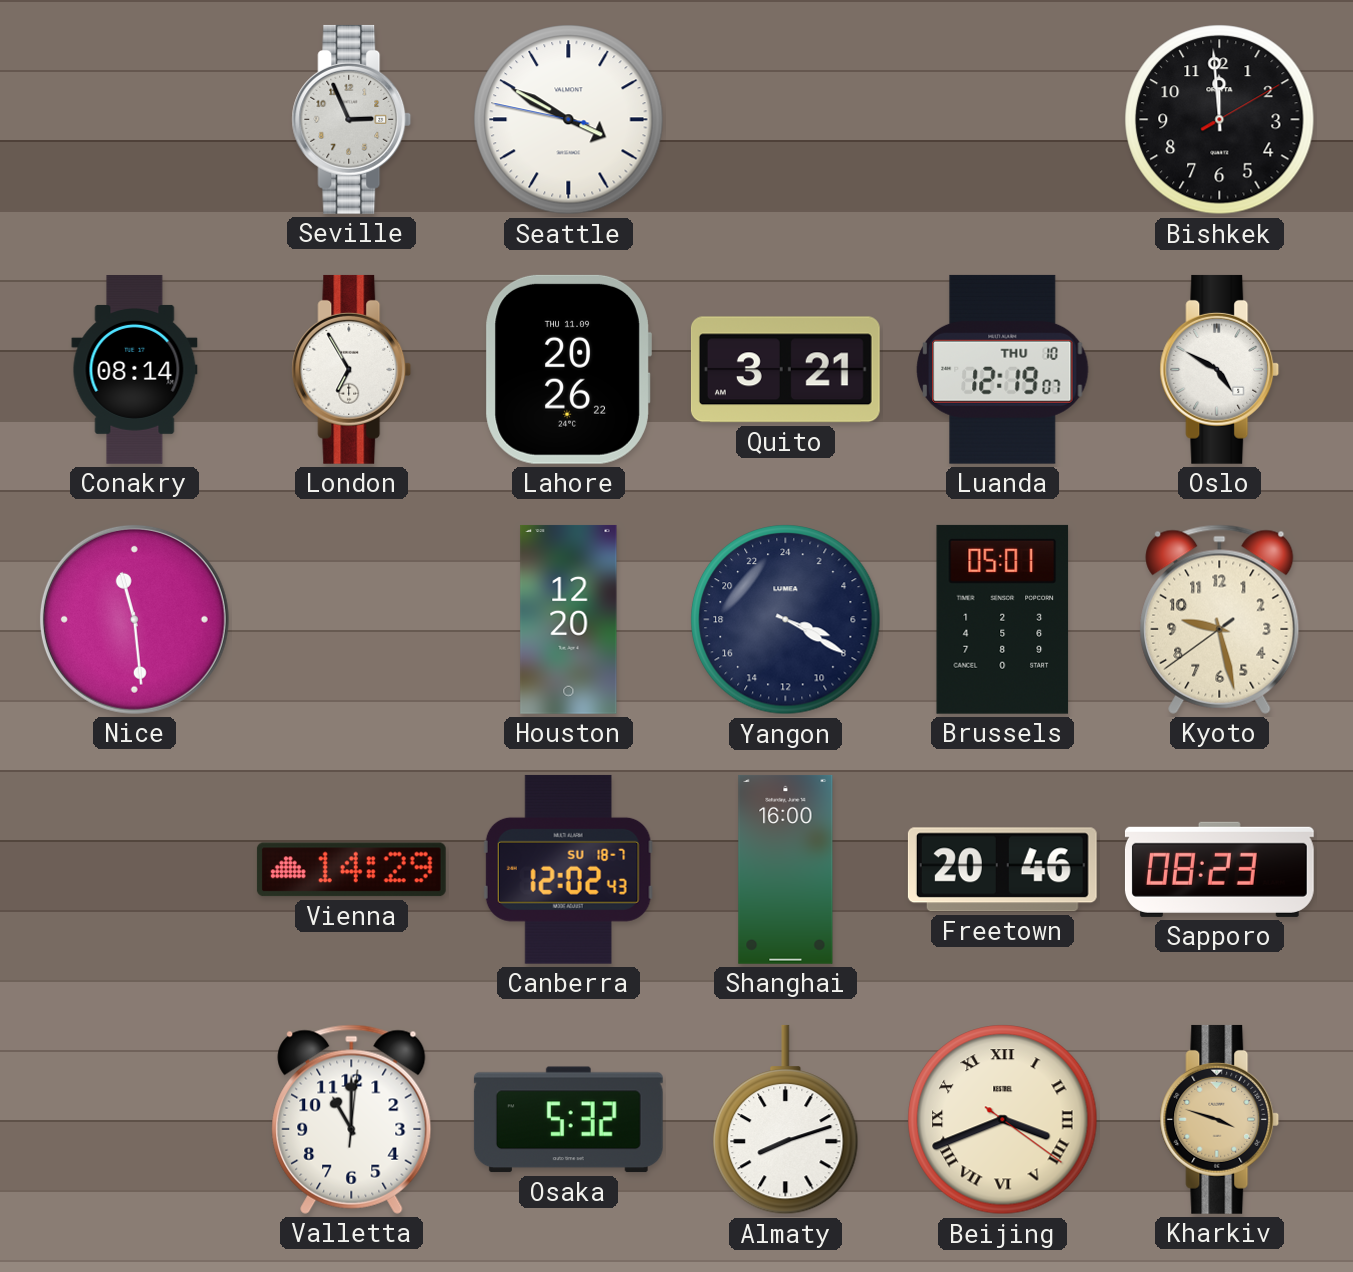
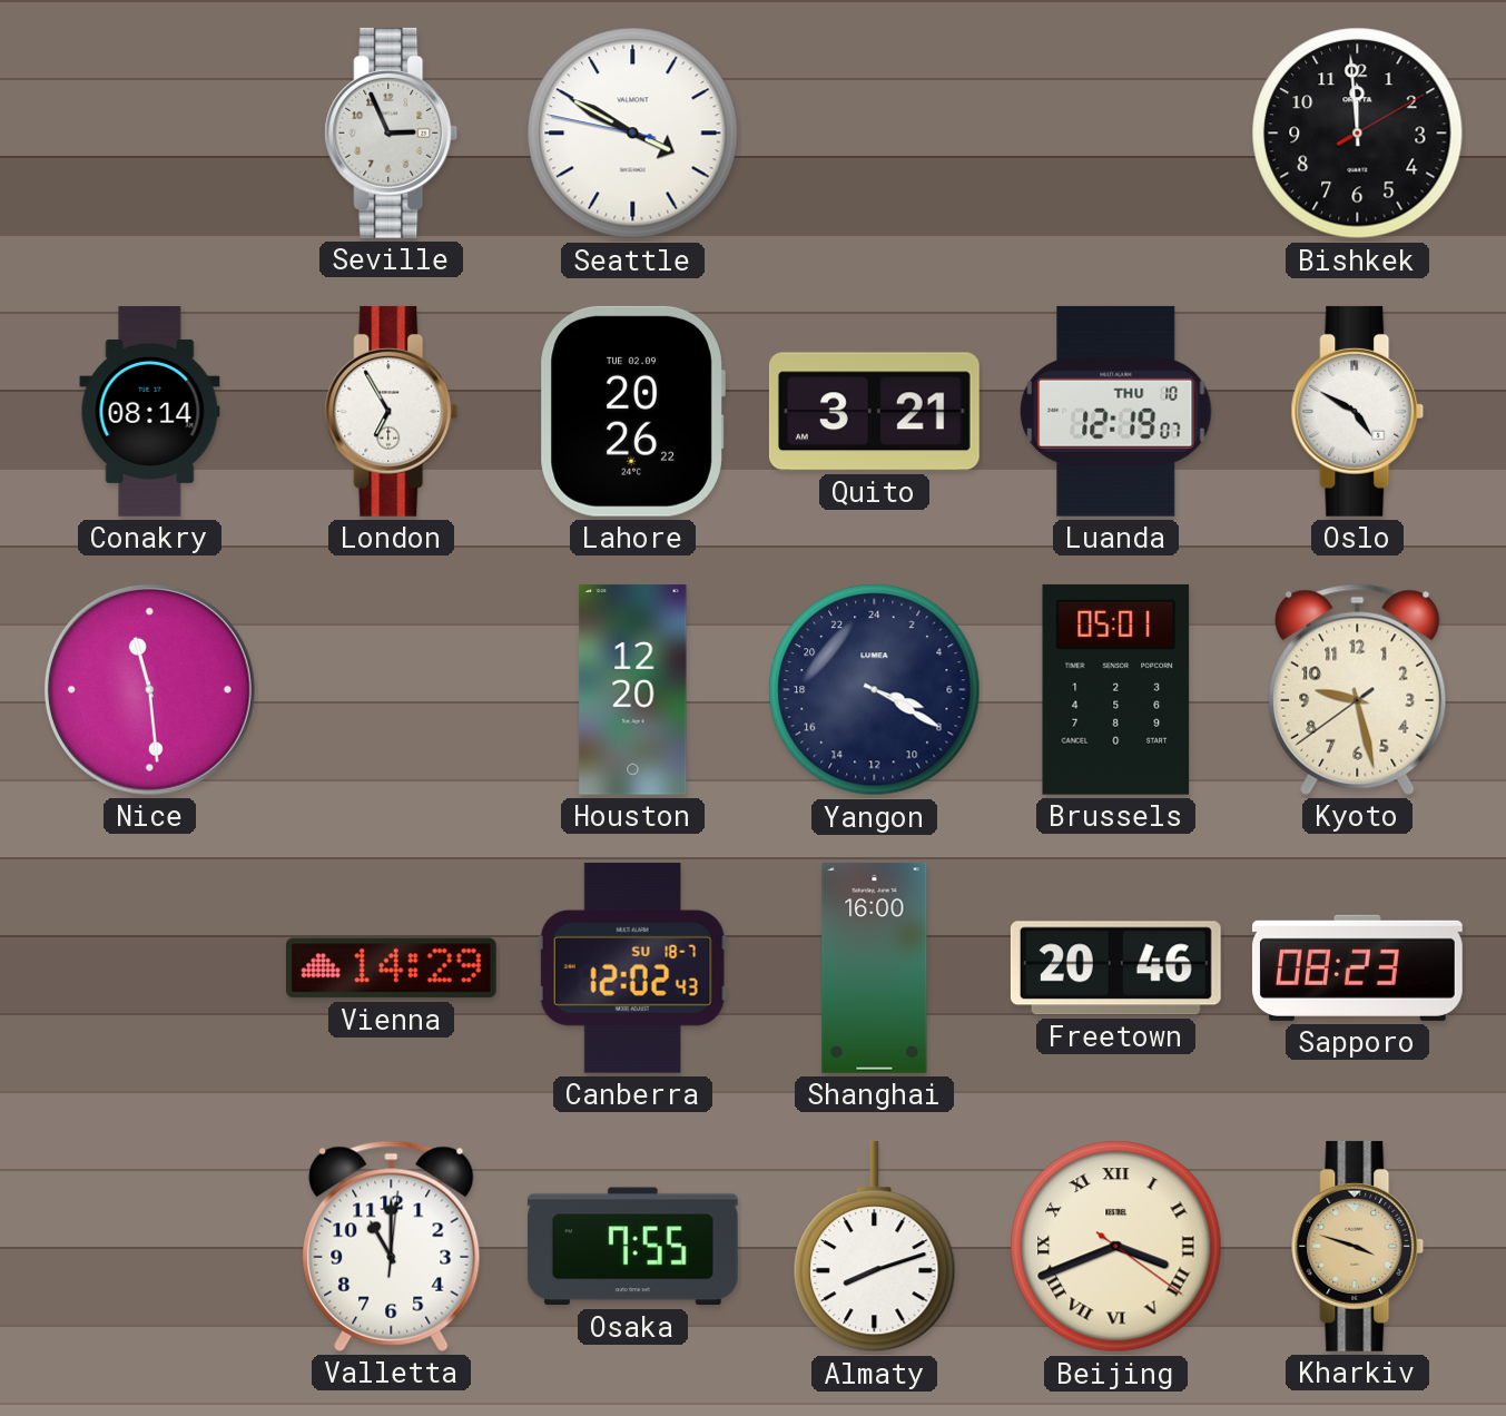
Lahore date: THU 11.09 -> TUE 02.09
Osaka: 5:32 -> 7:55
